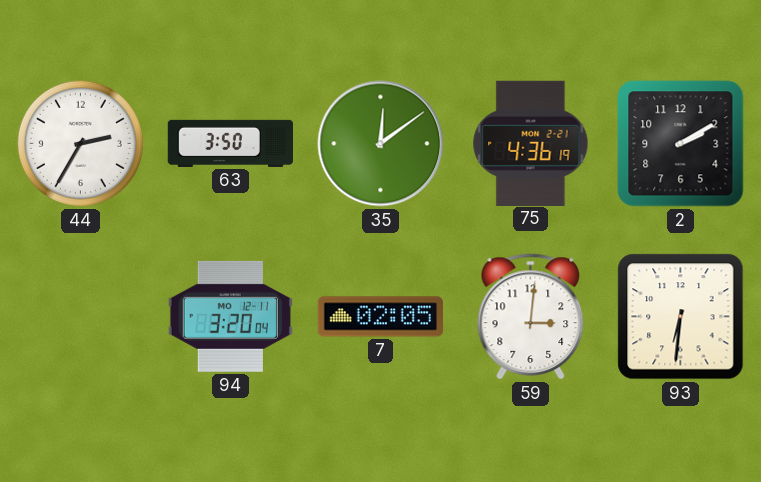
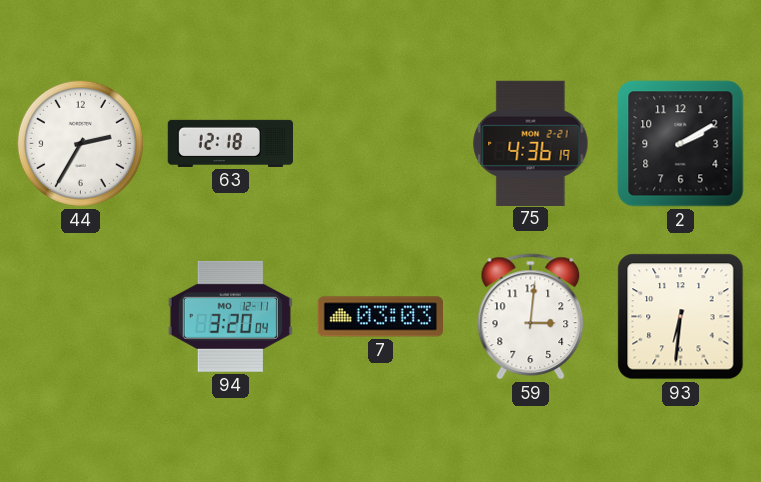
63: 3:50 -> 12:18
35: 12:09 -> none
7: 02:05 -> 03:03
